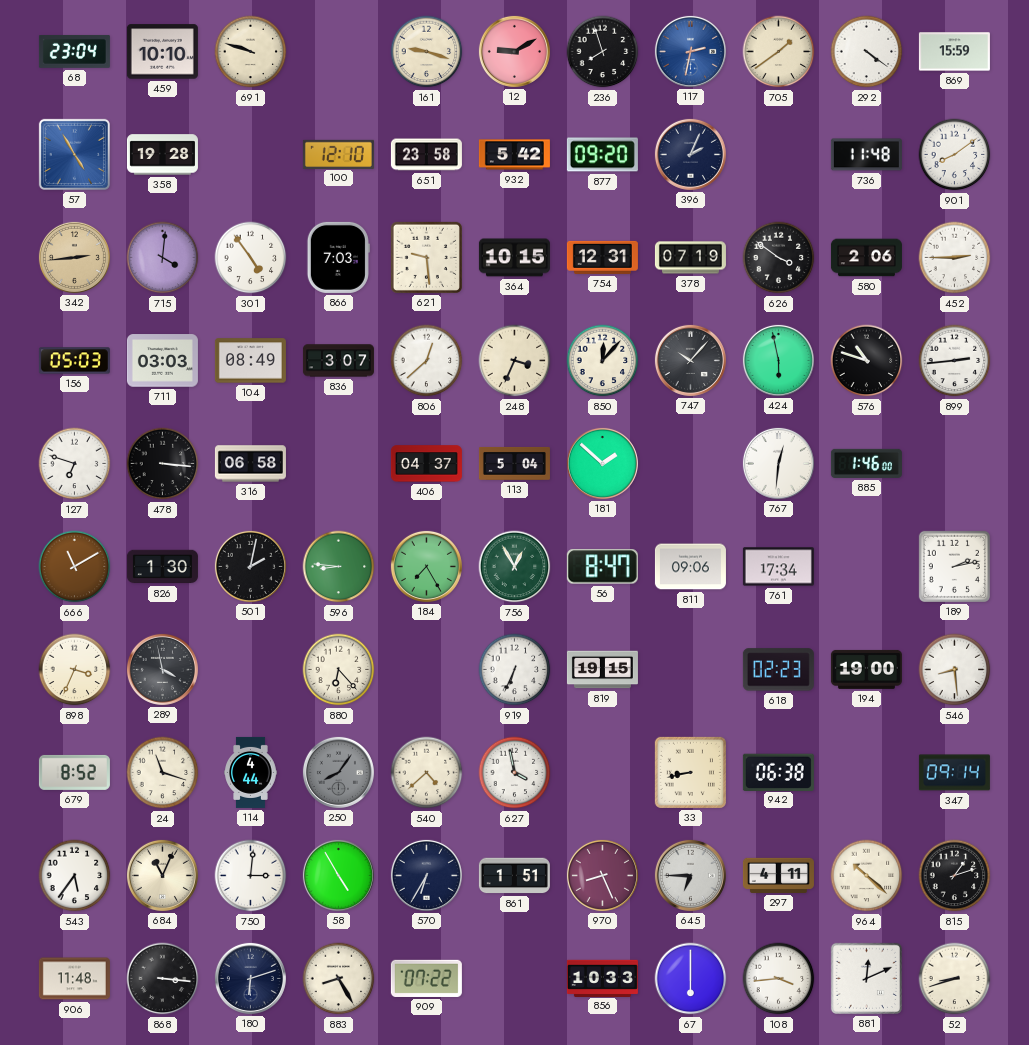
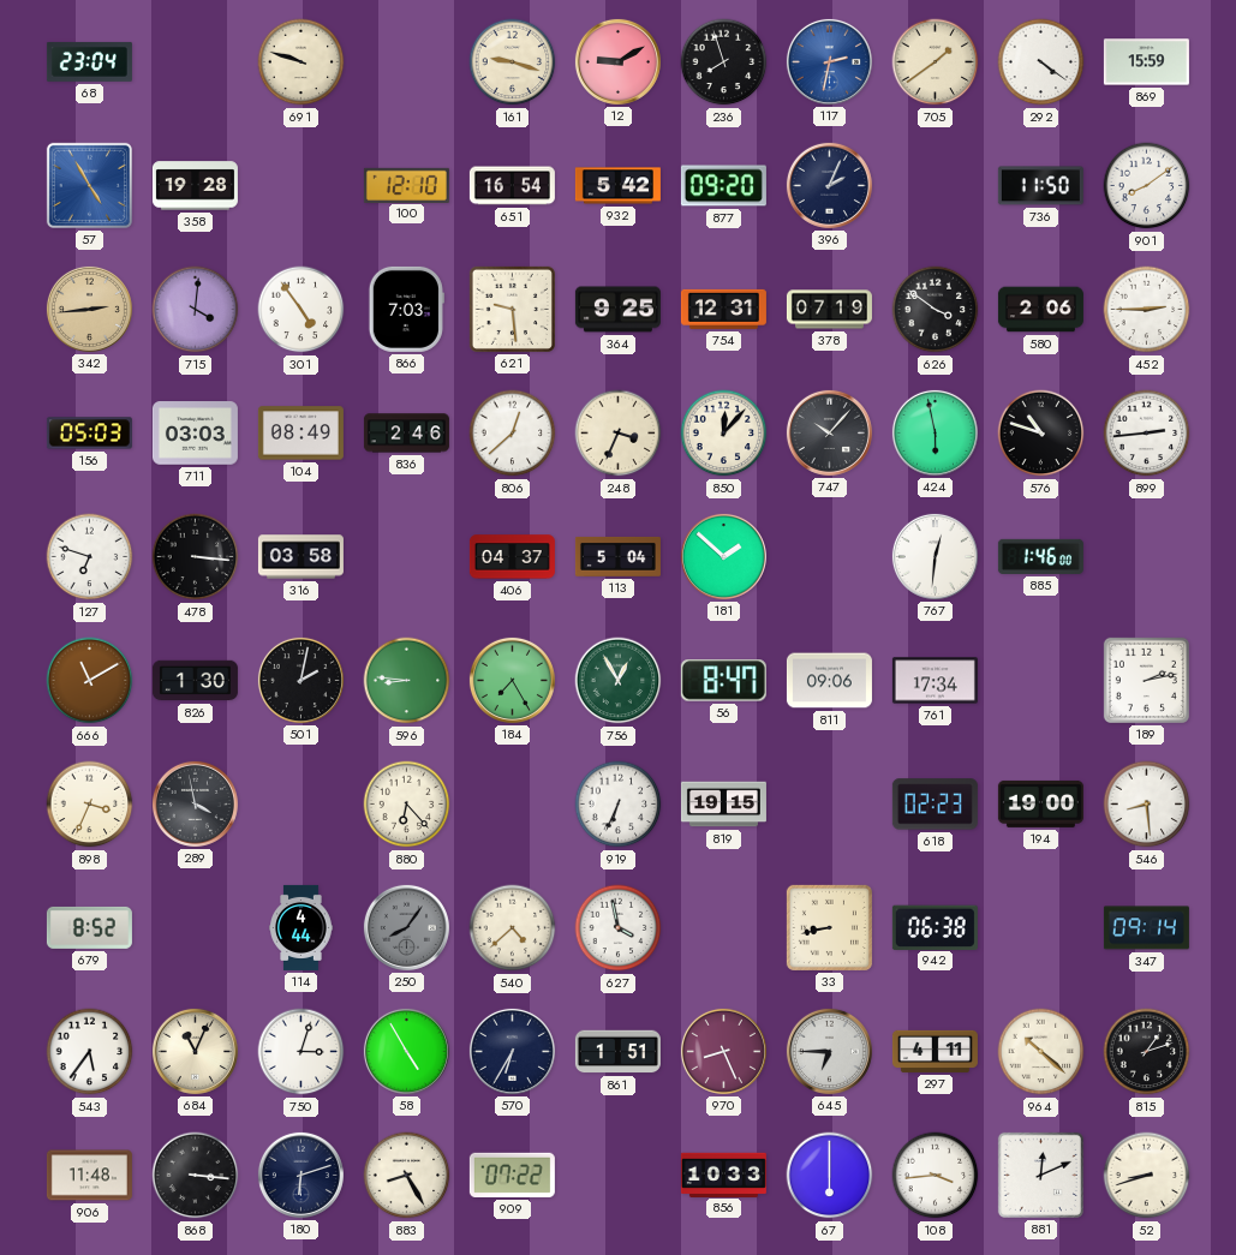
459: 10:10 -> none
651: 23:58 -> 16:54
736: 11:48 -> 11:50
364: 10:15 -> 9:25
836: 3:07 -> 2:46
316: 06:58 -> 03:58
24: 11:18 -> none
750: 3:01 -> 3:03
